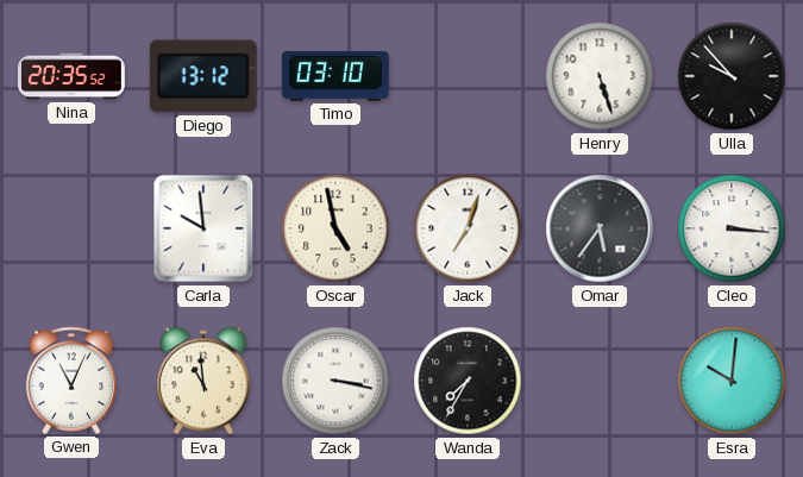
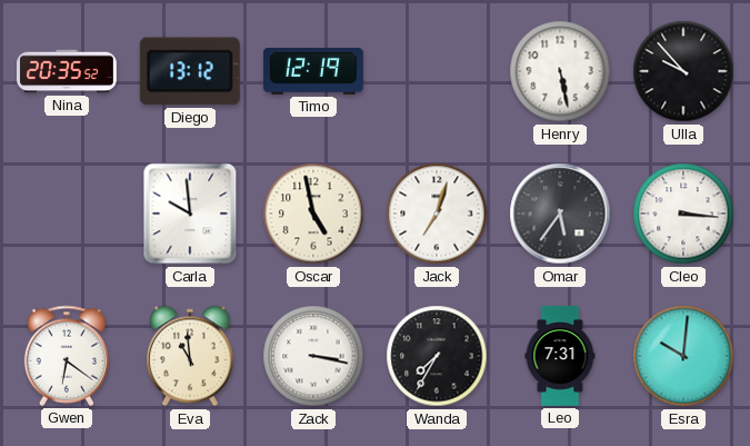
Timo: 03:10 -> 12:19
Henry: 5:27 -> 5:28
Gwen: 11:04 -> 6:21
Leo: none -> 7:31
